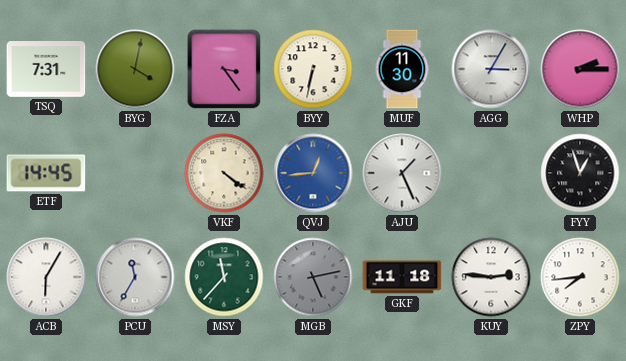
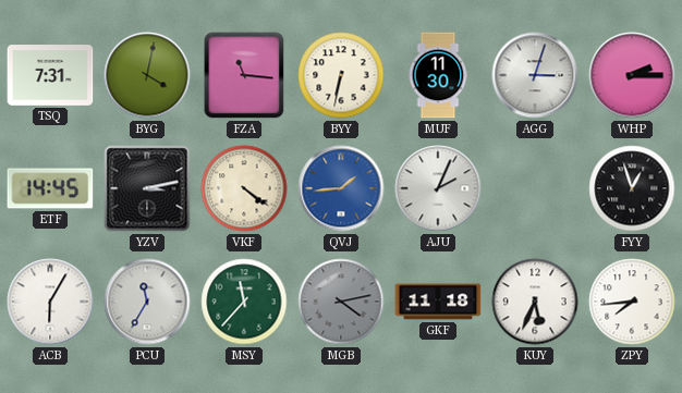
FZA: 3:24 -> 11:16
AGG: 3:05 -> 3:03
YZV: none -> 3:13
QVJ: 12:44 -> 1:44
AJU: 1:26 -> 2:04
MGB: 5:13 -> 4:13
KUY: 2:46 -> 5:34
